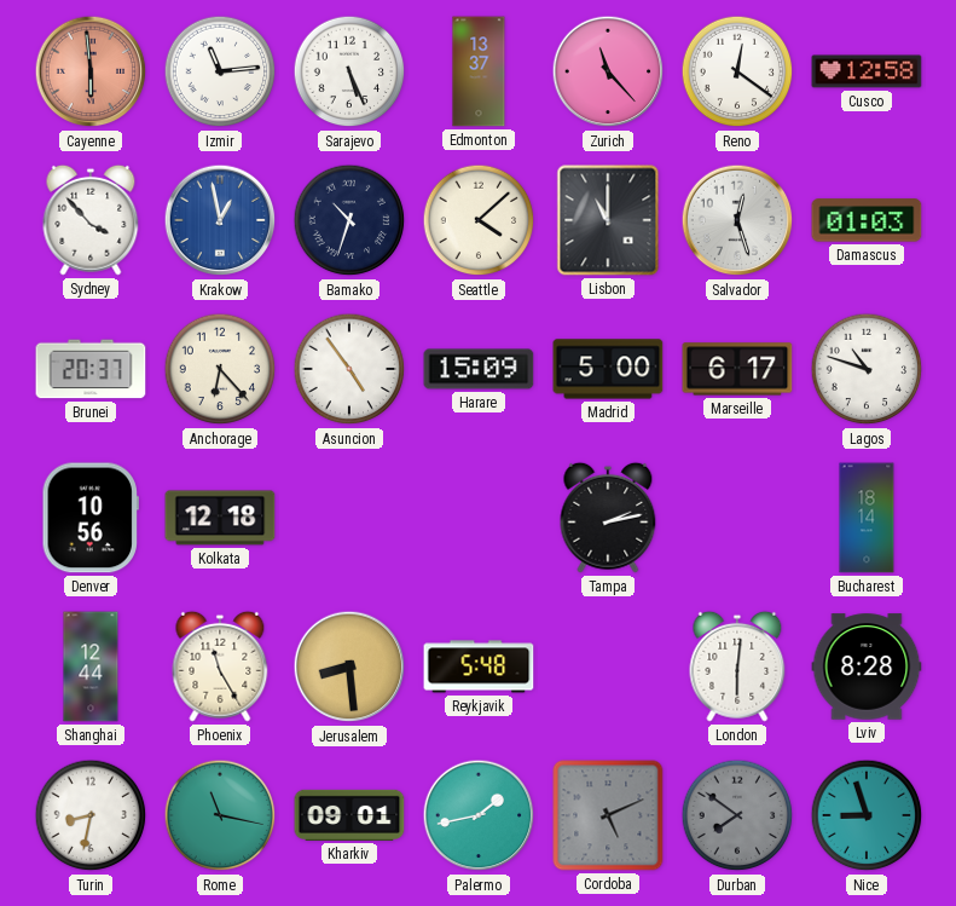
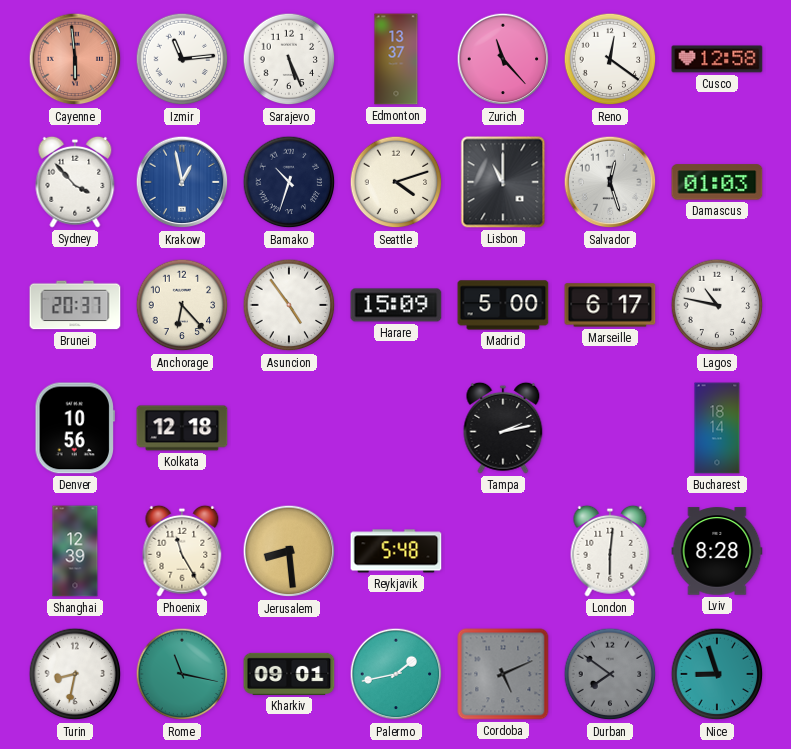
Seattle: 4:08 -> 4:12
Lagos: 10:48 -> 10:47
Shanghai: 12:44 -> 12:39
